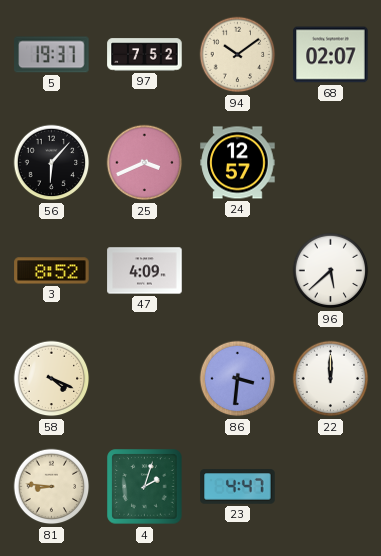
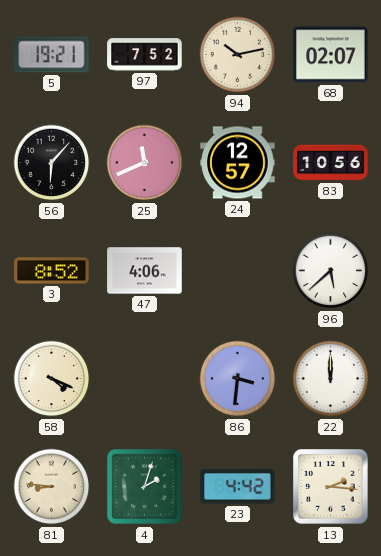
5: 19:37 -> 19:21
94: 10:09 -> 10:13
25: 3:41 -> 11:41
83: none -> 10:56
47: 4:09 -> 4:06
23: 4:47 -> 4:42
13: none -> 2:16
